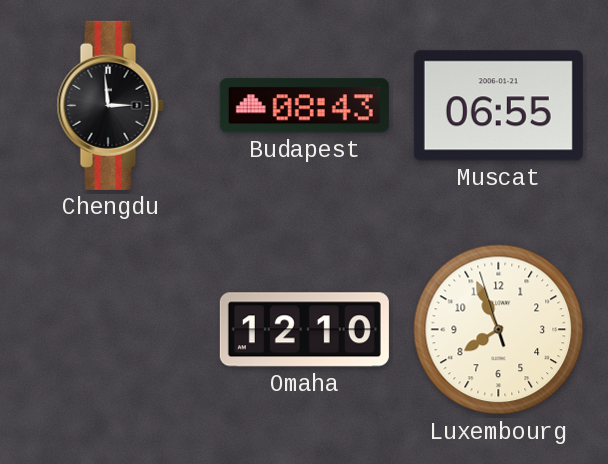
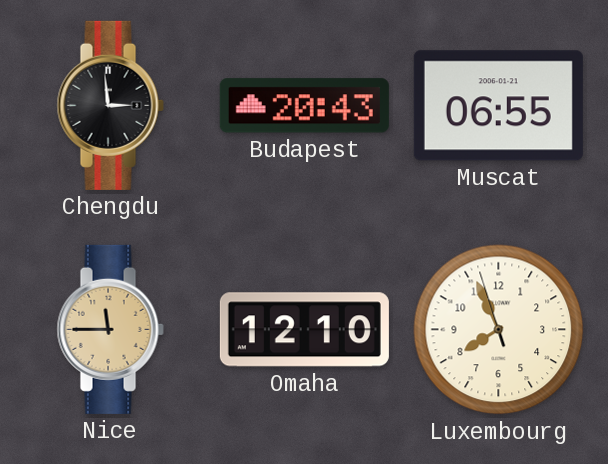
Budapest: 08:43 -> 20:43
Nice: none -> 11:45
